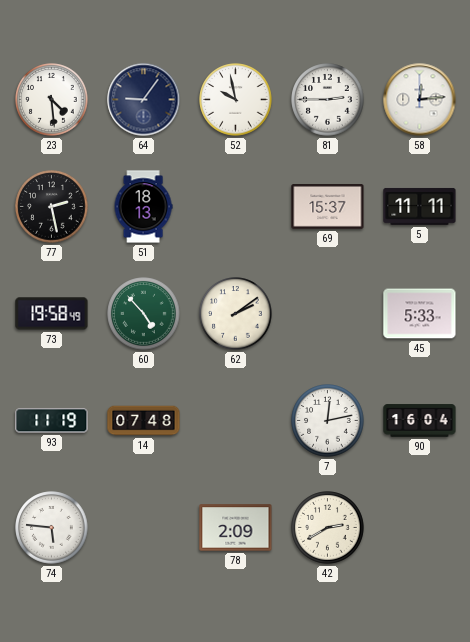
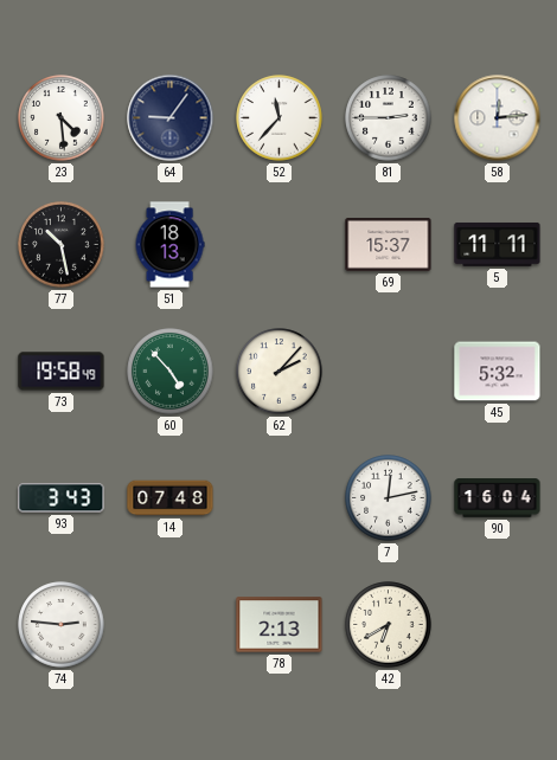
52: 9:58 -> 11:37
77: 2:28 -> 10:28
62: 2:09 -> 2:07
45: 5:33 -> 5:32
93: 11:19 -> 3:43
74: 5:46 -> 2:46
78: 2:09 -> 2:13
42: 2:40 -> 6:40
